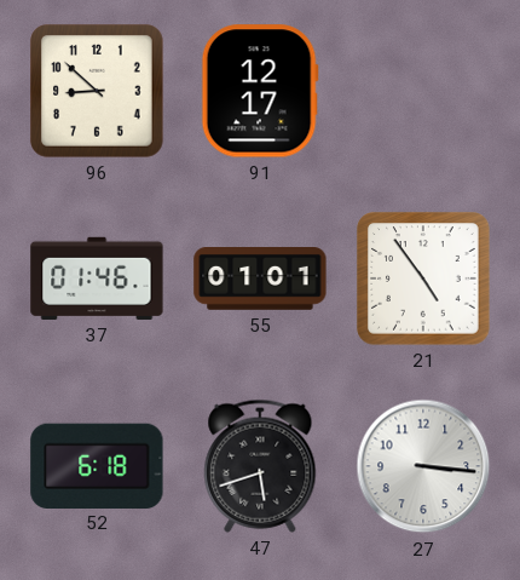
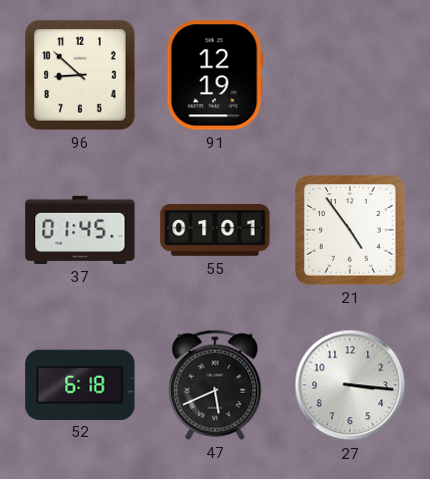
91: 12:17 -> 12:19
37: 01:46 -> 01:45
47: 5:42 -> 5:41
